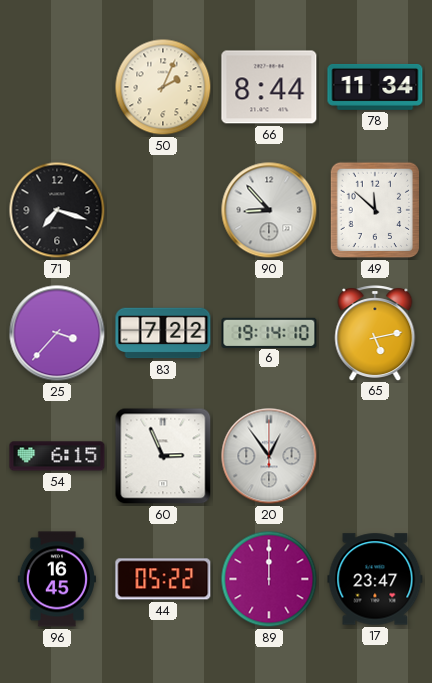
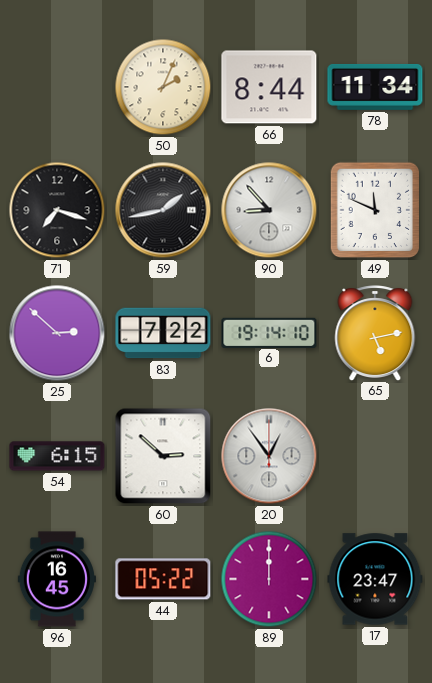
59: none -> 1:43
49: 11:52 -> 11:49
25: 3:37 -> 2:52
60: 2:56 -> 2:52
